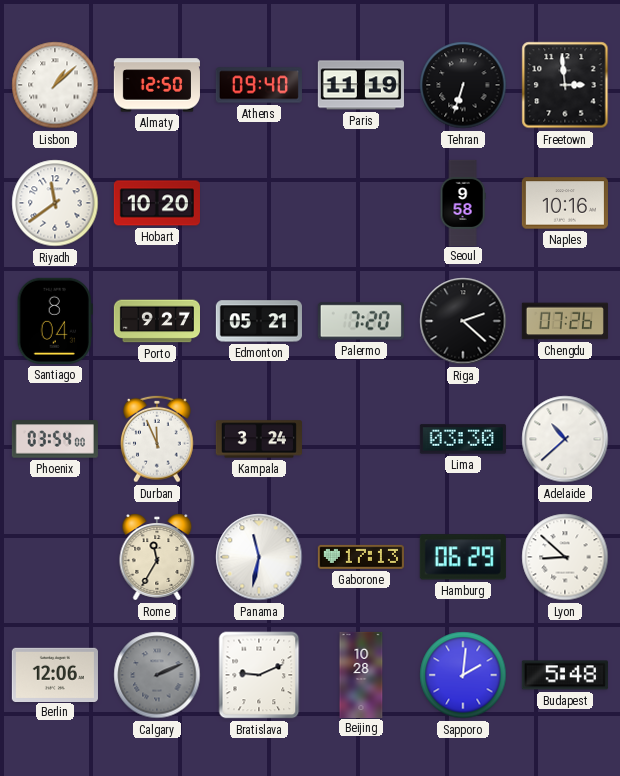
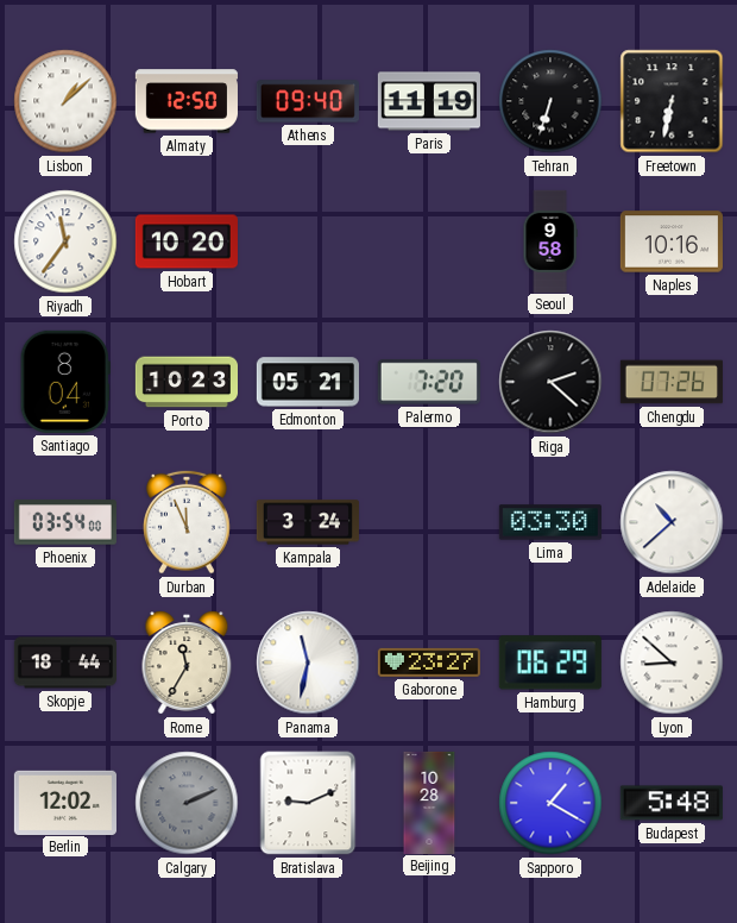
Freetown: 2:59 -> 6:32
Riyadh: 11:39 -> 11:36
Porto: 9:27 -> 10:23
Skopje: none -> 18:44
Gaborone: 17:13 -> 23:27
Berlin: 12:06 -> 12:02
Sapporo: 2:01 -> 1:20
